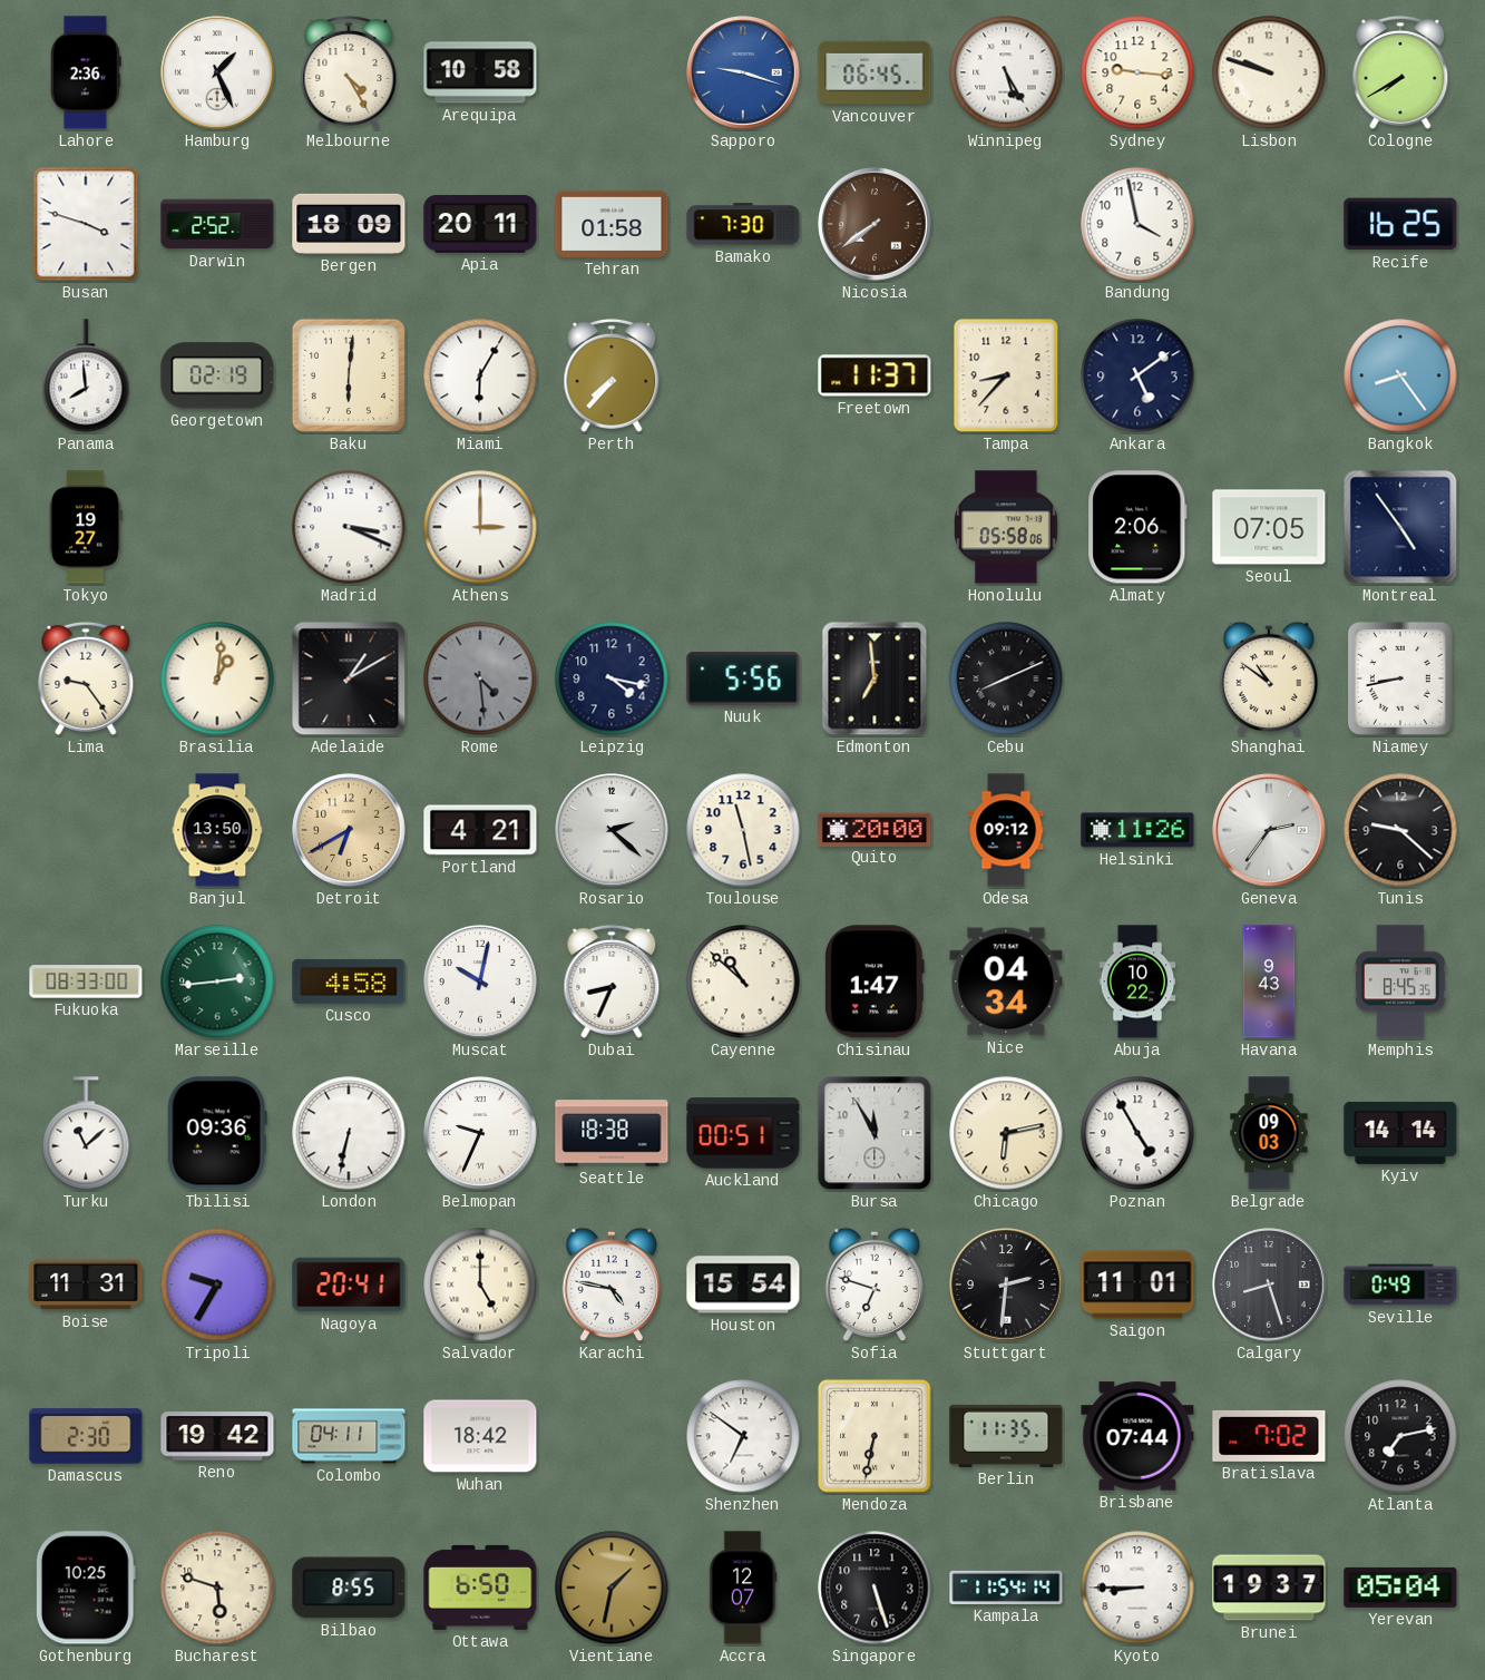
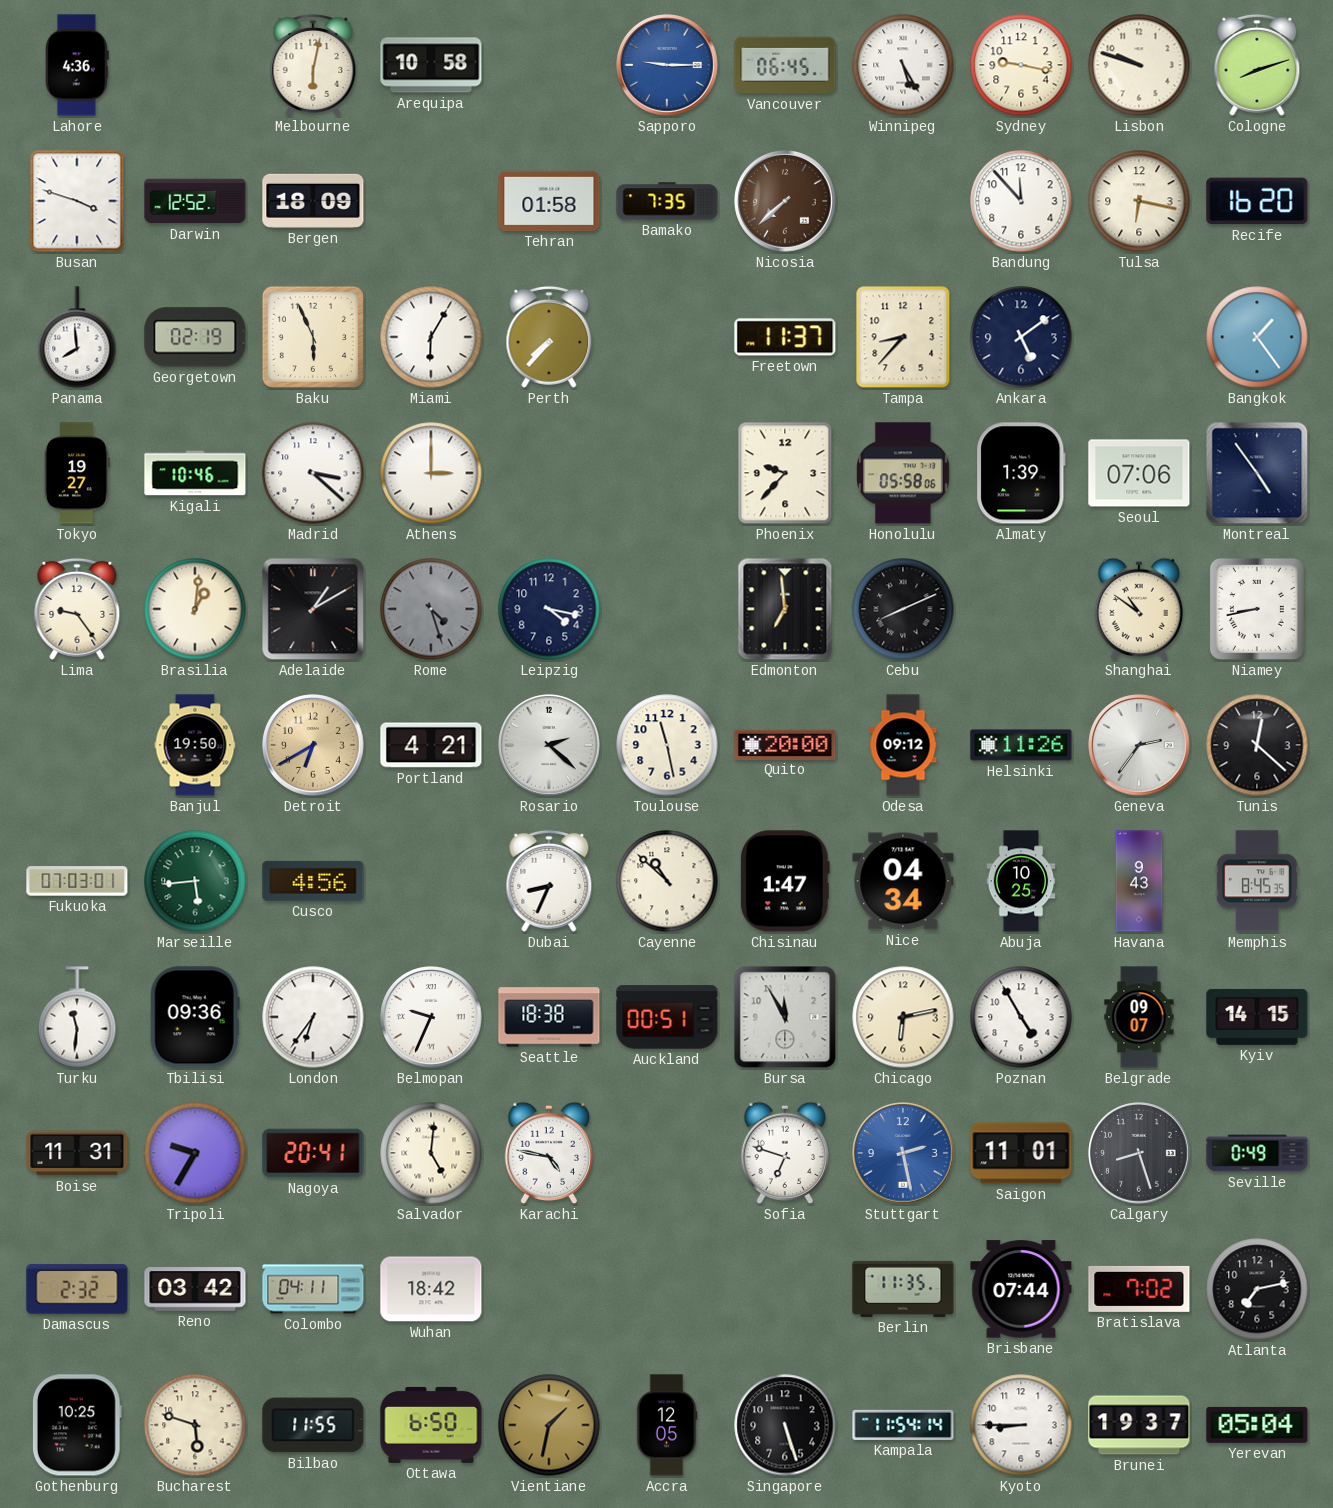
Lahore: 2:36 -> 4:36
Hamburg: 1:26 -> none
Melbourne: 4:25 -> 6:02
Sapporo: 9:18 -> 9:15
Sydney: 9:16 -> 9:17
Cologne: 7:40 -> 8:12
Darwin: 2:52 -> 12:52
Apia: 20:11 -> none
Bamako: 7:30 -> 7:35
Nicosia: 7:39 -> 7:38
Bandung: 3:58 -> 11:53
Tulsa: none -> 6:17
Recife: 16:25 -> 16:20
Baku: 6:01 -> 5:56
Bangkok: 8:24 -> 1:24
Kigali: none -> 10:46
Madrid: 3:19 -> 3:22
Phoenix: none -> 9:37
Almaty: 2:06 -> 1:39
Seoul: 07:05 -> 07:06
Rome: 4:29 -> 4:27
Nuuk: 5:56 -> none
Banjul: 13:50 -> 19:50
Tunis: 9:22 -> 12:22
Fukuoka: 08:33 -> 07:03
Marseille: 2:44 -> 5:44
Cusco: 4:58 -> 4:56
Muscat: 10:02 -> none
Abuja: 10:22 -> 10:25
Turku: 11:08 -> 11:31
London: 6:32 -> 6:36
Belgrade: 09:03 -> 09:07
Kyiv: 14:14 -> 14:15
Salvador: 5:00 -> 5:01
Houston: 15:54 -> none
Stuttgart: 2:31 -> 2:28
Stuttgart dial: black -> blue
Damascus: 2:30 -> 2:32
Reno: 19:42 -> 03:42
Shenzhen: 6:51 -> none
Mendoza: 6:32 -> none
Bilbao: 8:55 -> 11:55
Accra: 12:07 -> 12:05
